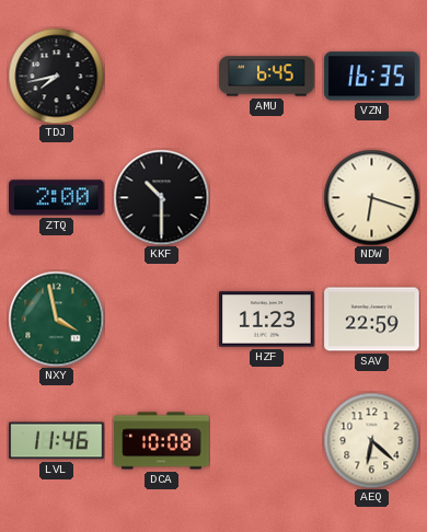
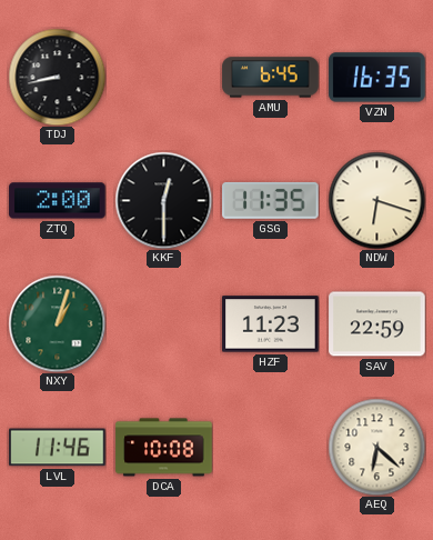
TDJ: 7:43 -> 8:43
KKF: 10:30 -> 12:30
GSG: none -> 11:35
NXY: 3:58 -> 1:03
